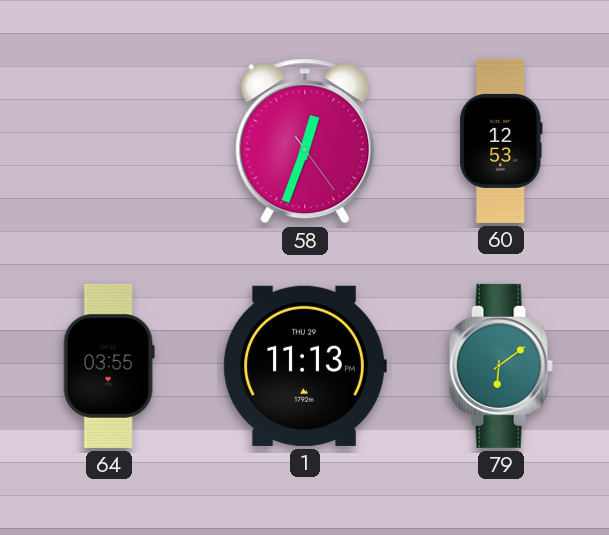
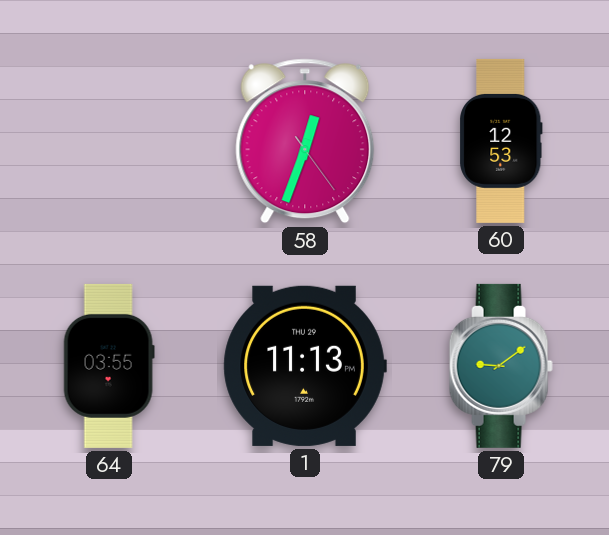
79: 6:09 -> 9:09
